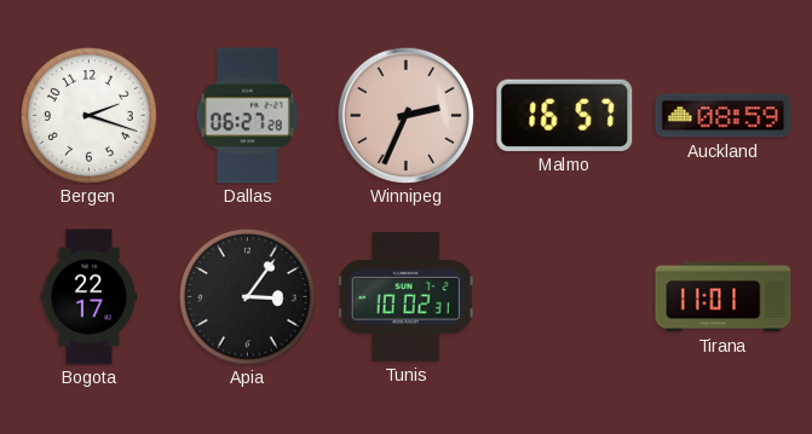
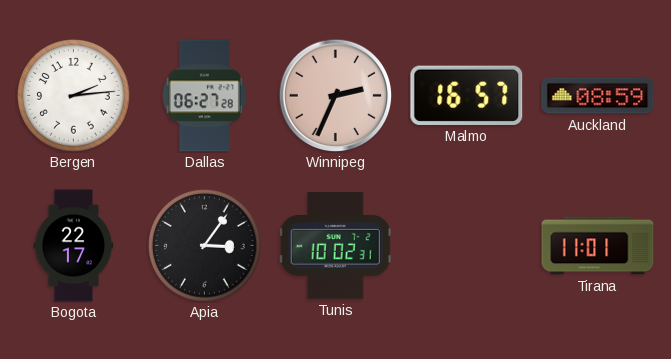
Bergen: 2:18 -> 2:14
